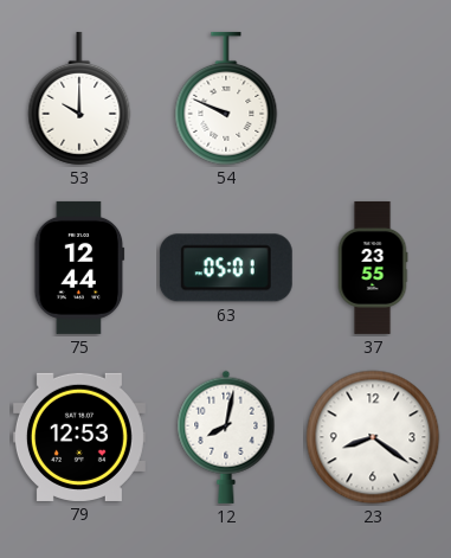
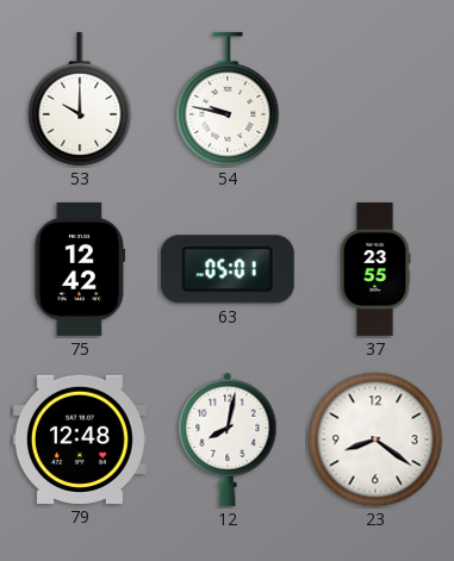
54: 9:49 -> 9:47
75: 12:44 -> 12:42
79: 12:53 -> 12:48
